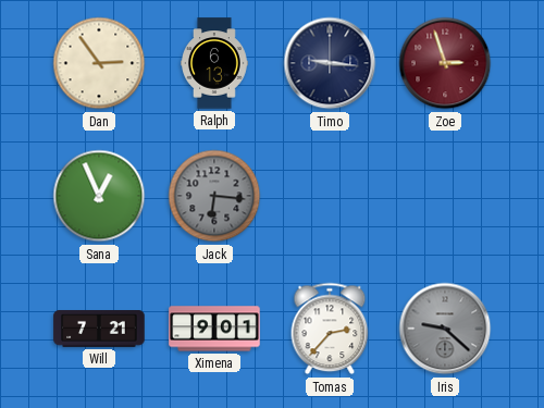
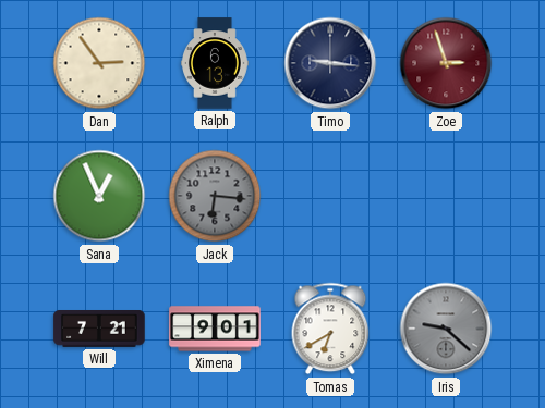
Tomas: 2:37 -> 6:40
